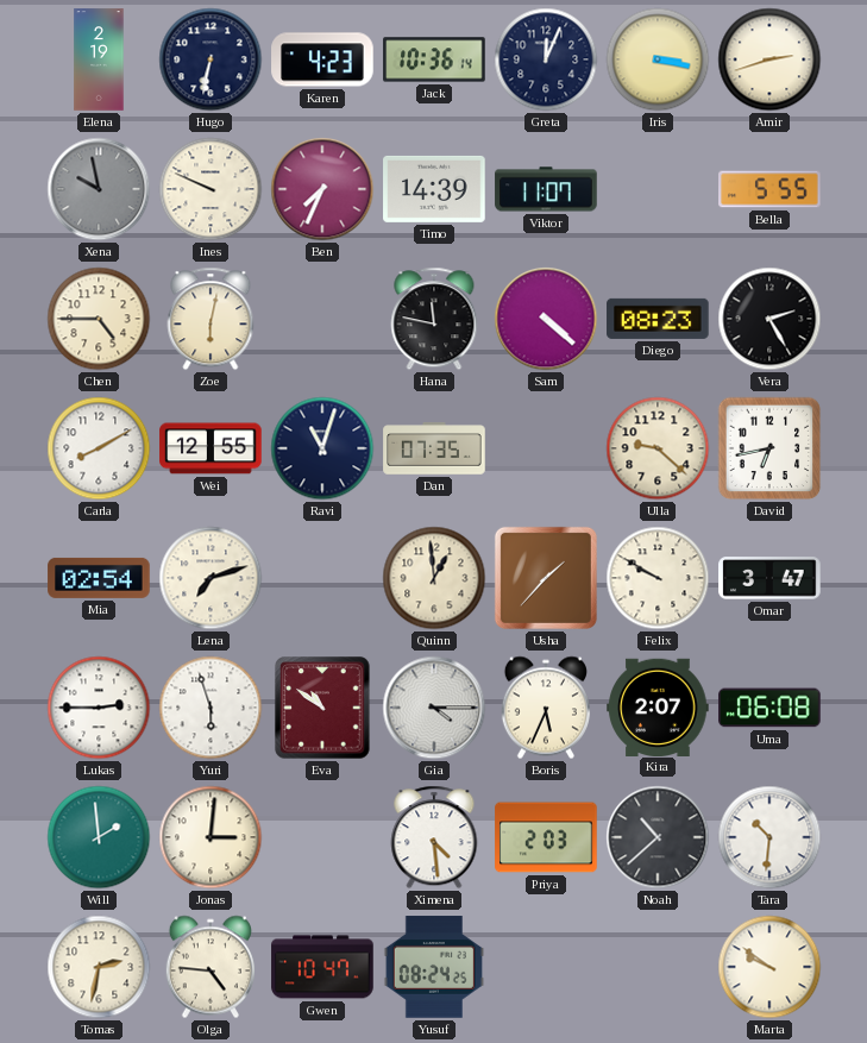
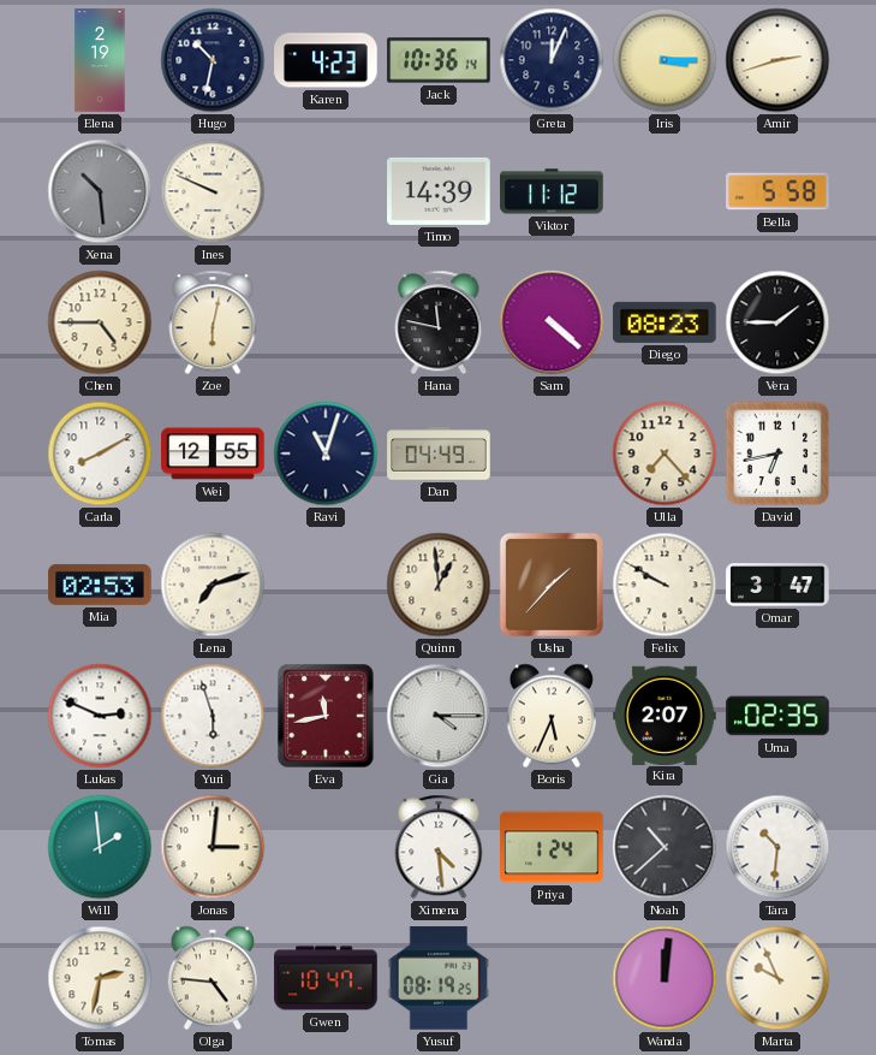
Hugo: 6:32 -> 10:32
Iris: 3:17 -> 3:15
Xena: 9:58 -> 10:29
Ben: 7:34 -> none
Viktor: 11:07 -> 11:12
Bella: 5:55 -> 5:58
Vera: 2:25 -> 1:45
Dan: 07:35 -> 04:49
Ulla: 9:22 -> 7:23
Mia: 02:54 -> 02:53
Lukas: 2:45 -> 2:49
Eva: 10:51 -> 11:43
Uma: 06:08 -> 02:35
Priya: 2:03 -> 1:24
Yusuf: 08:24 -> 08:19
Wanda: none -> 12:01
Marta: 9:51 -> 9:56
